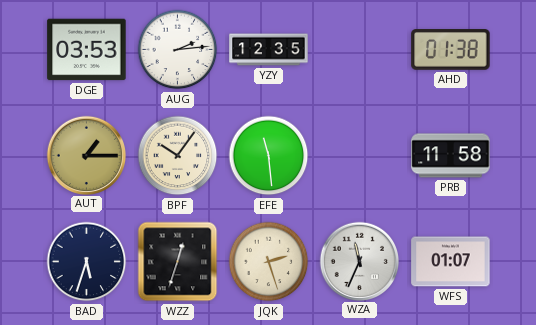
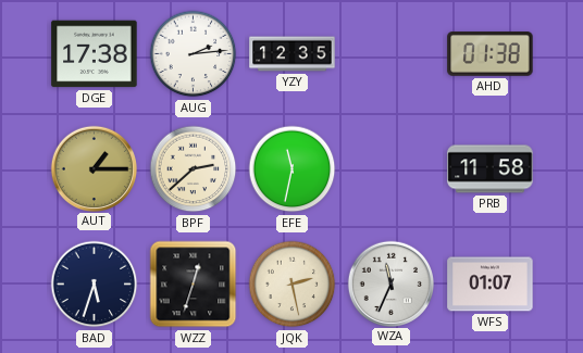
DGE: 03:53 -> 17:38
BPF: 10:06 -> 2:38
EFE: 11:29 -> 11:32
JQK: 2:27 -> 2:28
